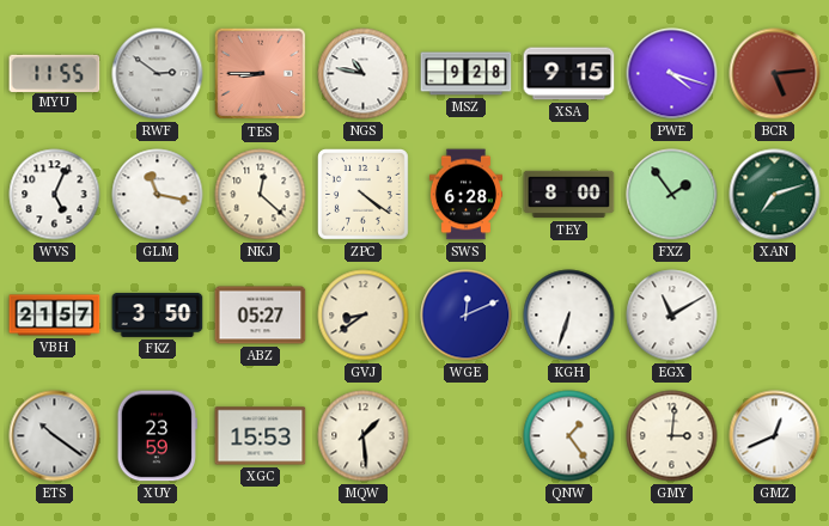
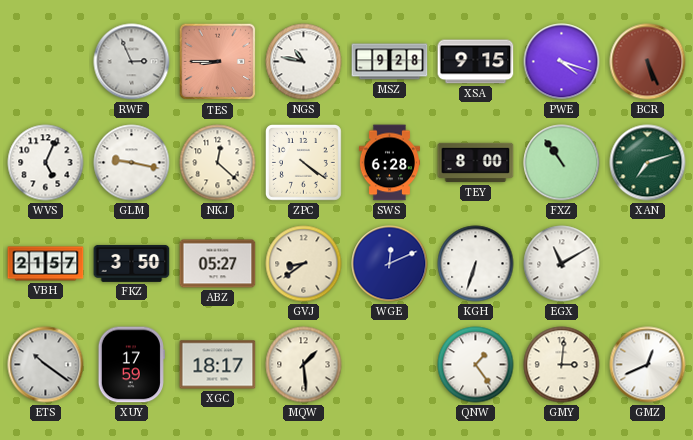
MYU: 11:55 -> none
RWF: 2:51 -> 2:56
BCR: 5:14 -> 5:26
GLM: 11:17 -> 9:17
FXZ: 1:54 -> 10:54
XUY: 23:59 -> 17:59
XGC: 15:53 -> 18:17
